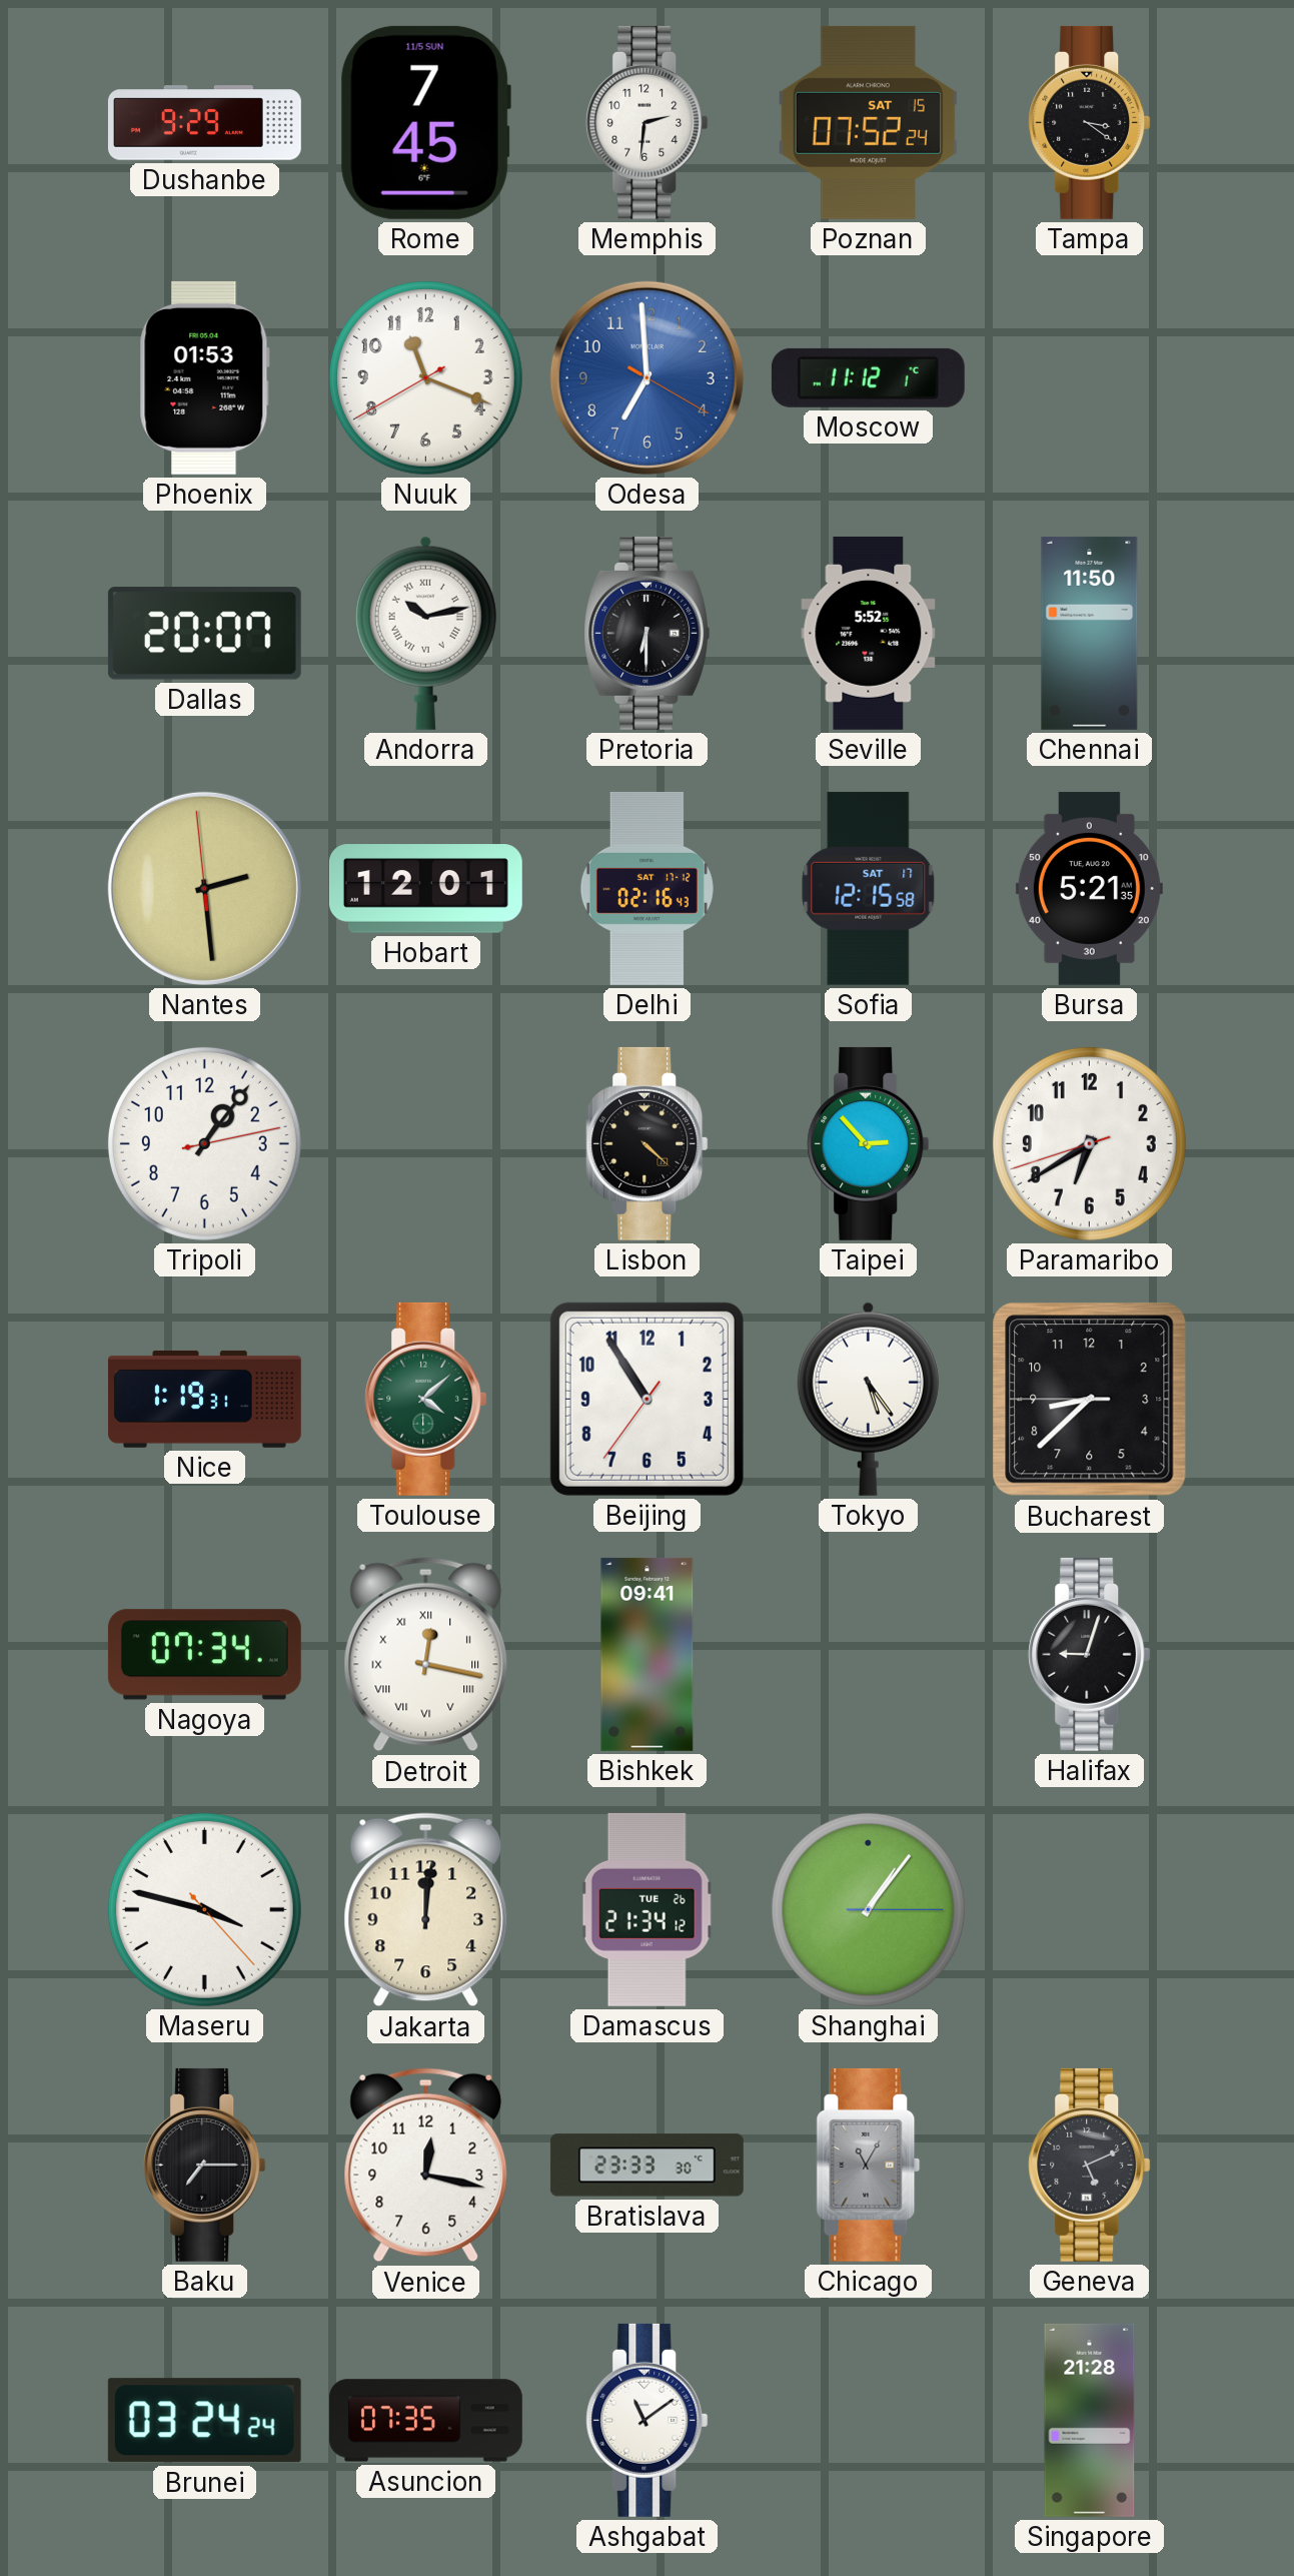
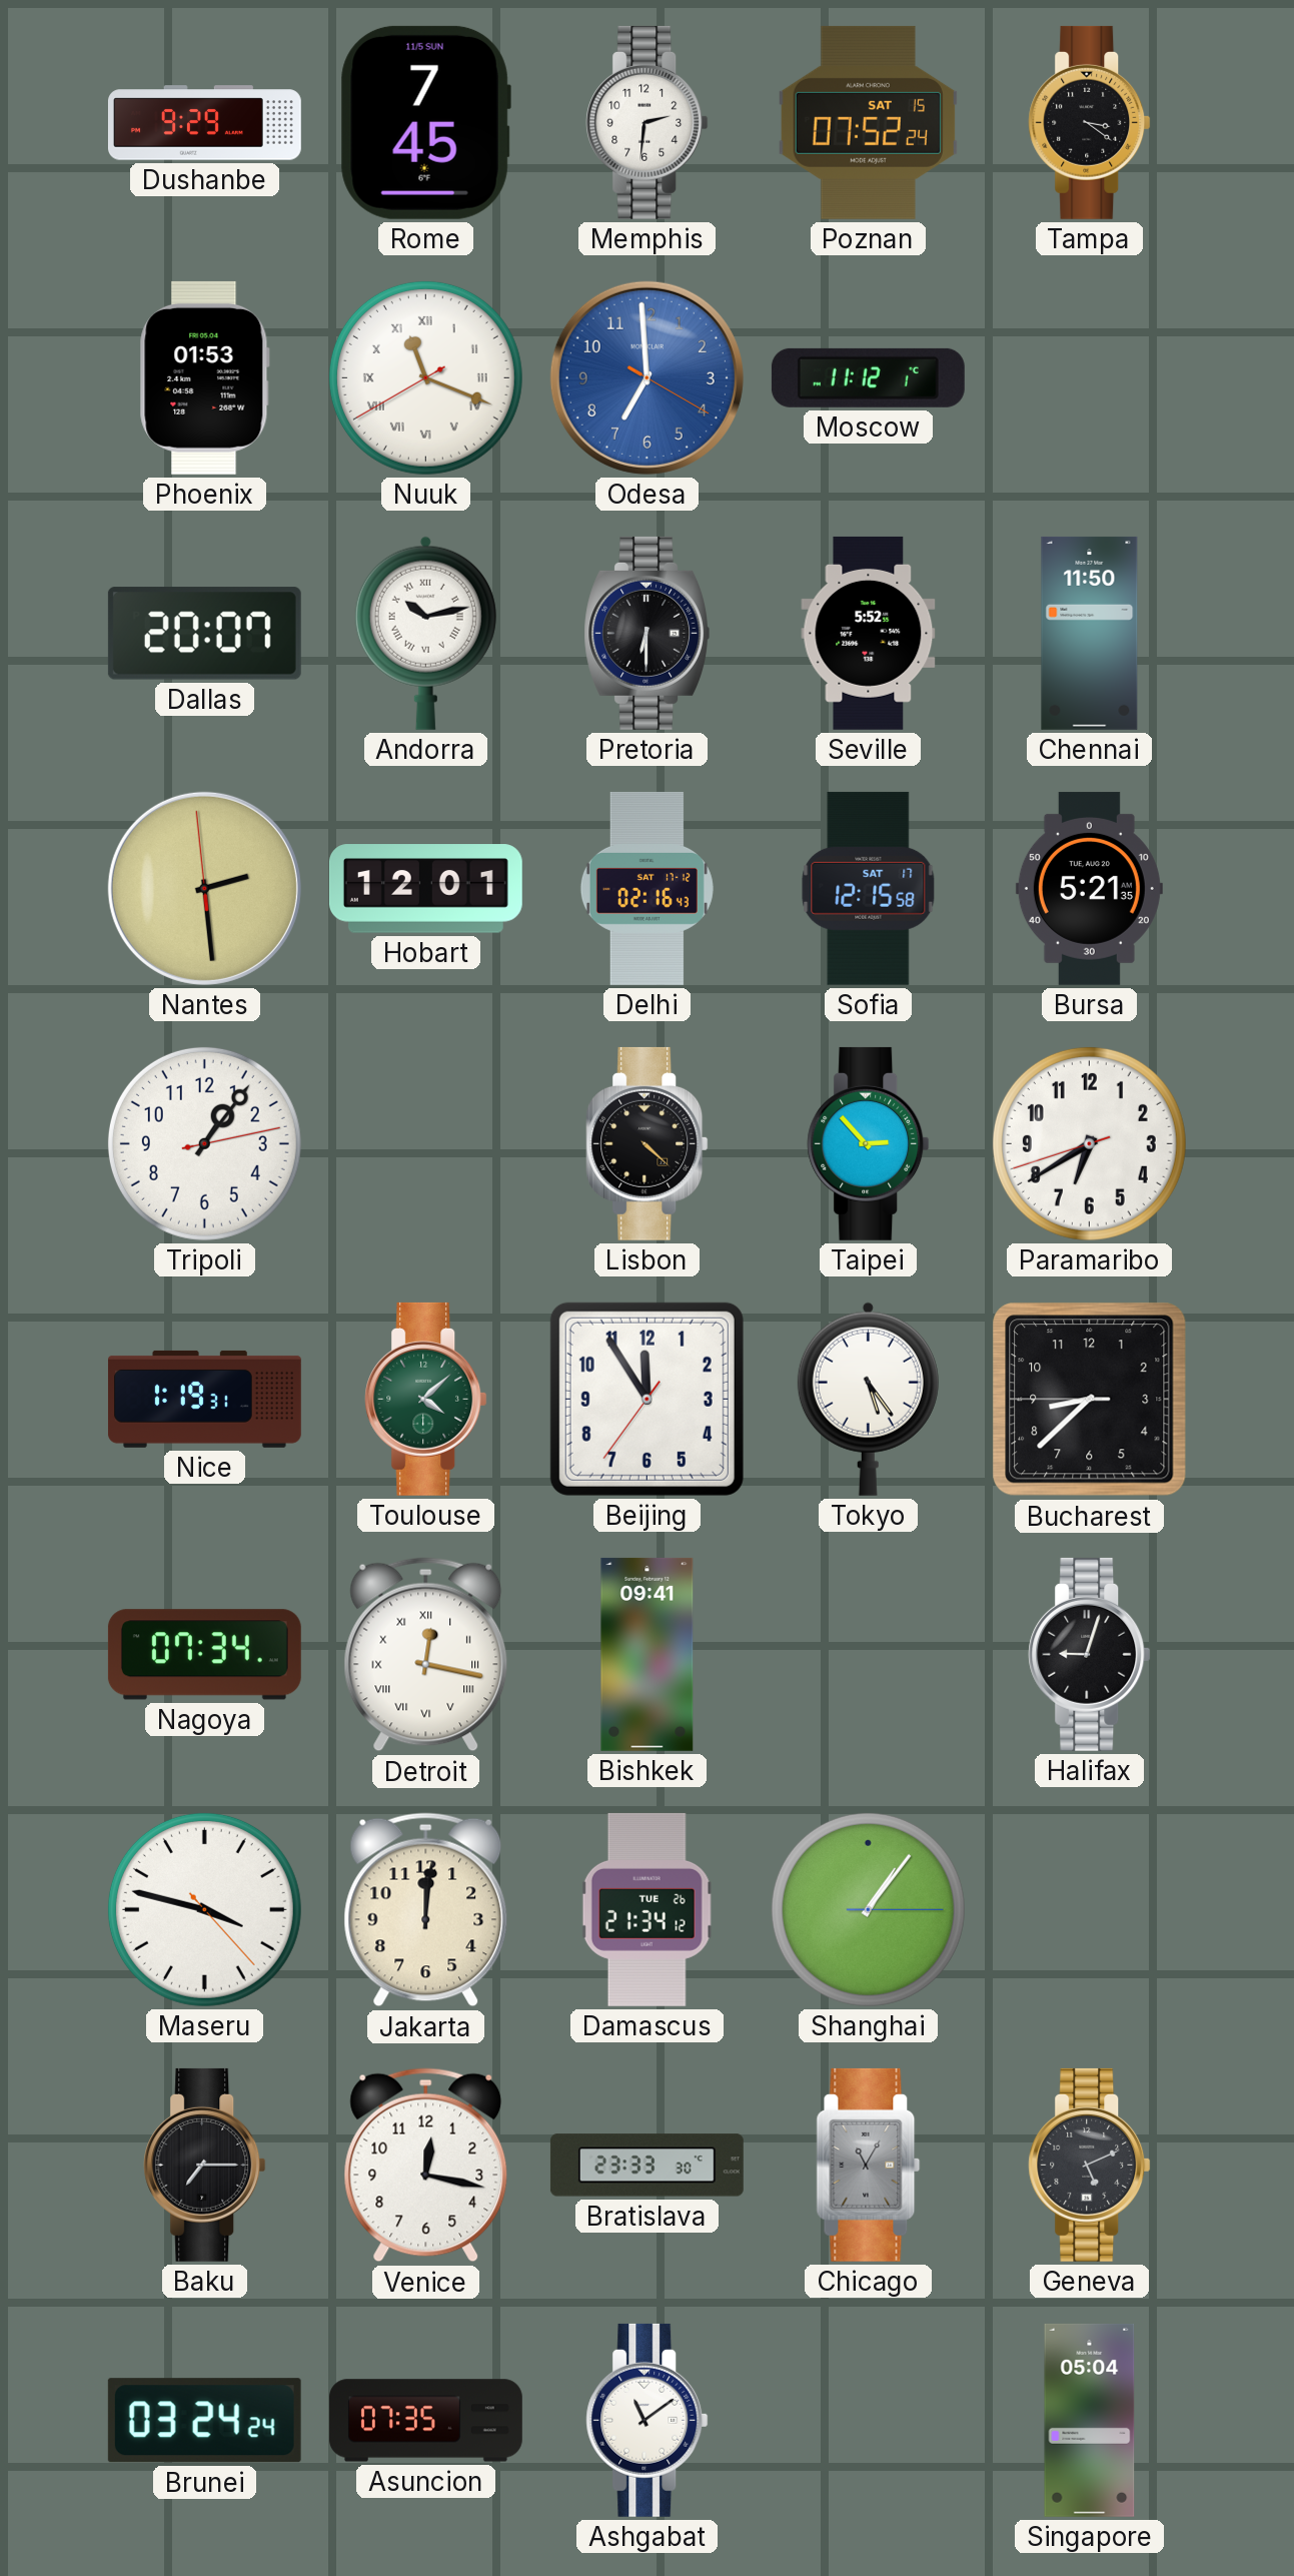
Nuuk numerals: Arabic -> Roman
Beijing: 10:54 -> 11:54
Singapore: 21:28 -> 05:04
